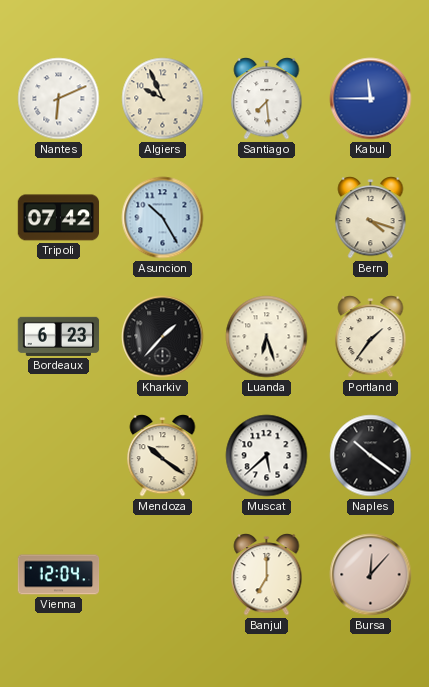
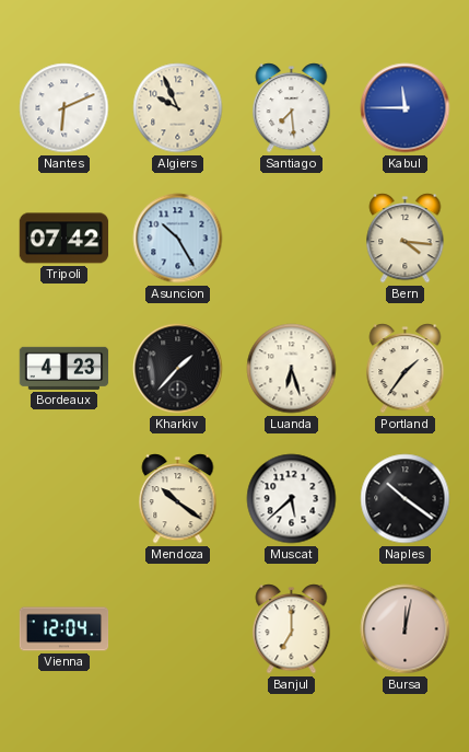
Bern: 4:18 -> 4:16
Bordeaux: 6:23 -> 4:23
Bursa: 12:07 -> 12:02
